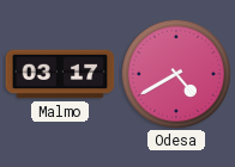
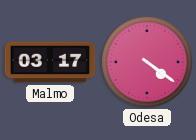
Odesa: 4:40 -> 4:21
